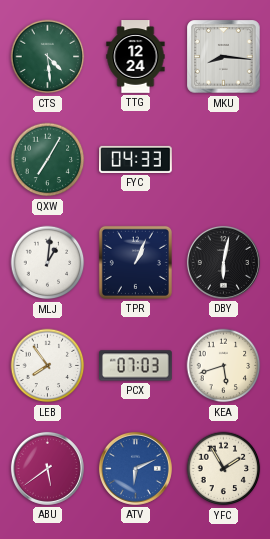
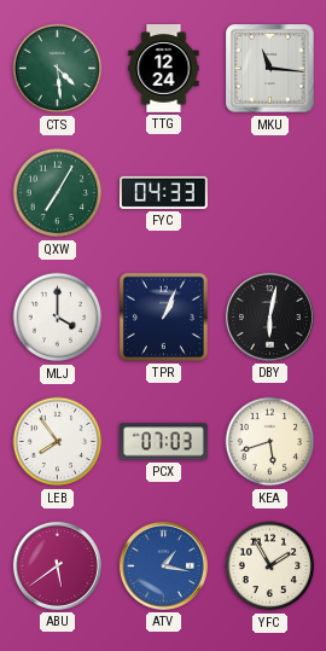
MKU: 8:16 -> 11:16
MLJ: 1:01 -> 4:00
ATV: 6:11 -> 1:17
